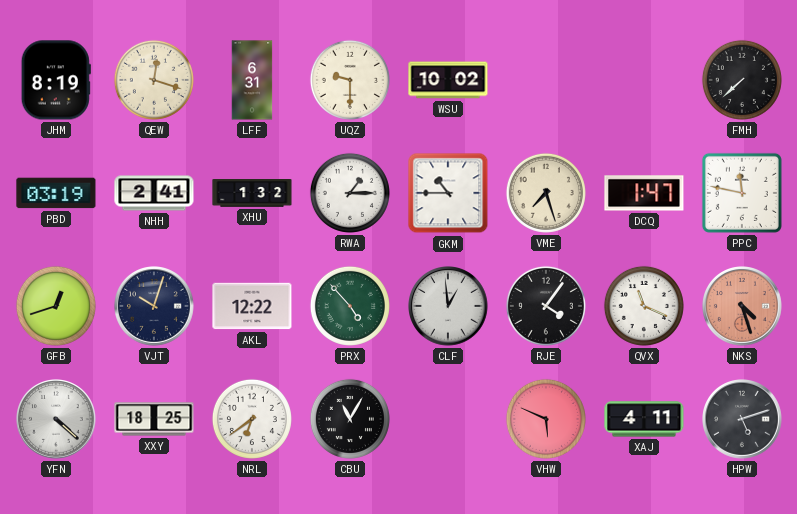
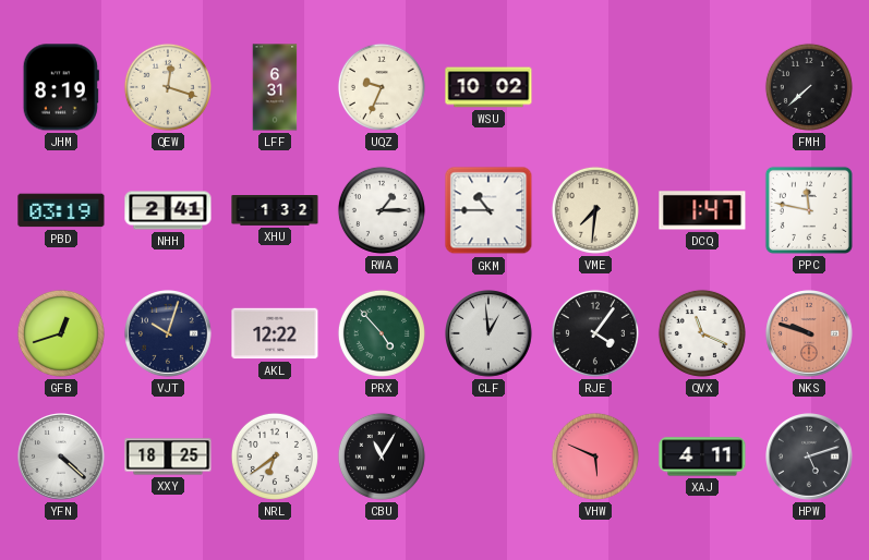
UQZ: 9:30 -> 9:34
VME: 7:27 -> 7:31
NKS: 4:27 -> 9:48
